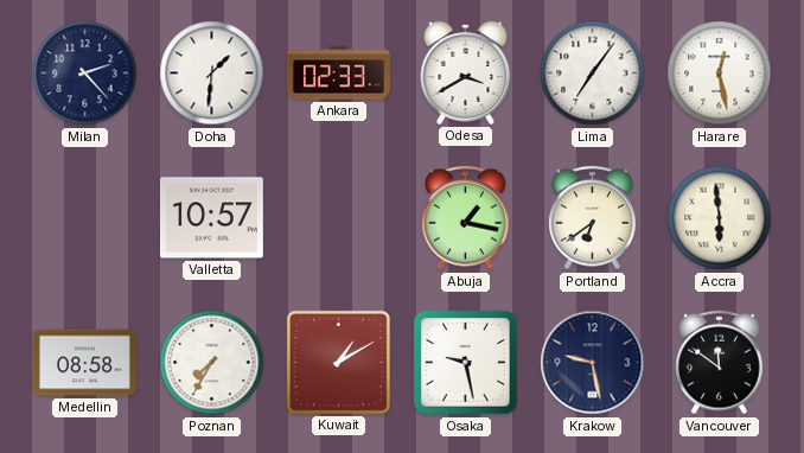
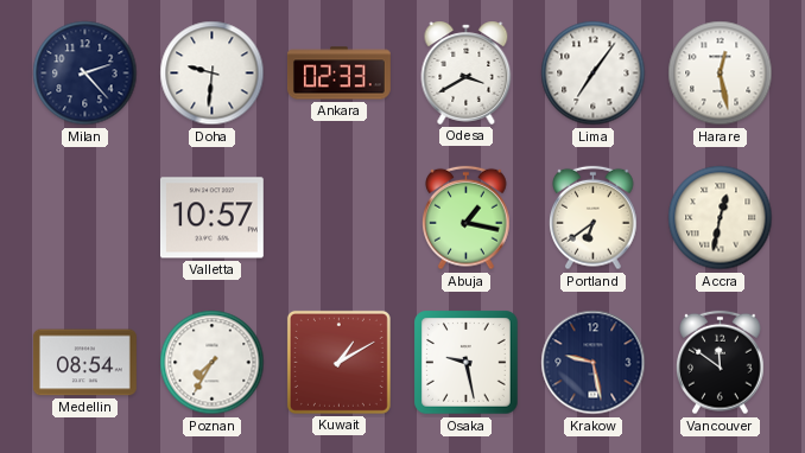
Doha: 1:31 -> 9:31
Accra: 5:59 -> 12:32
Medellin: 08:58 -> 08:54
